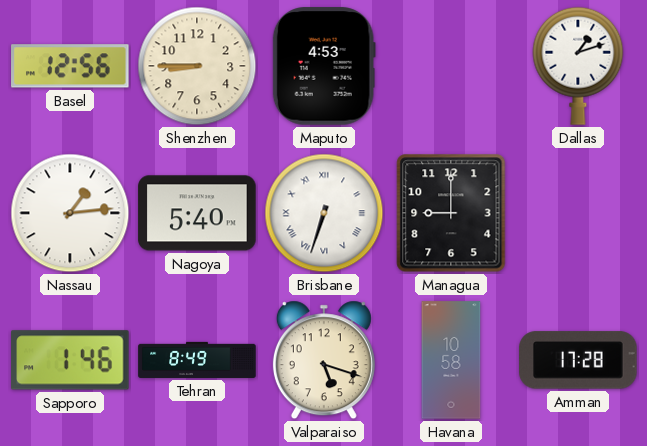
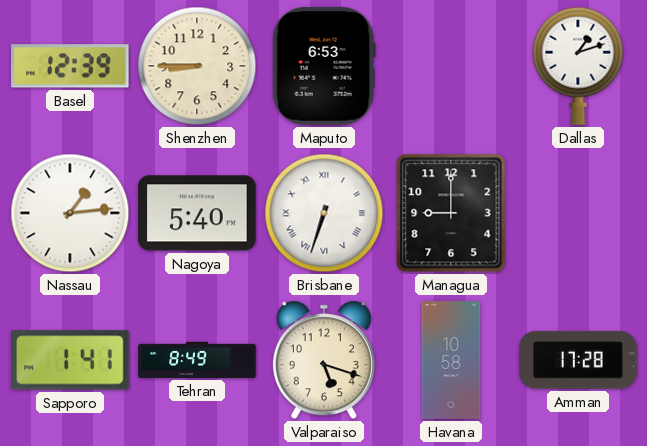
Basel: 12:56 -> 12:39
Maputo: 4:53 -> 6:53
Sapporo: 1:46 -> 1:41
